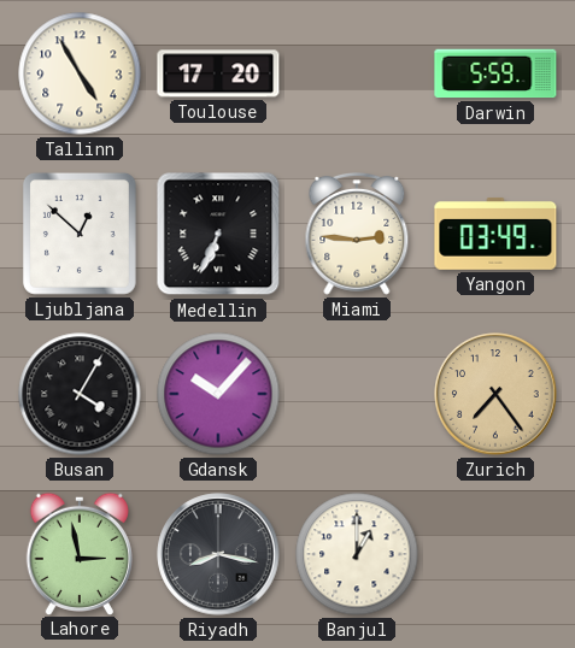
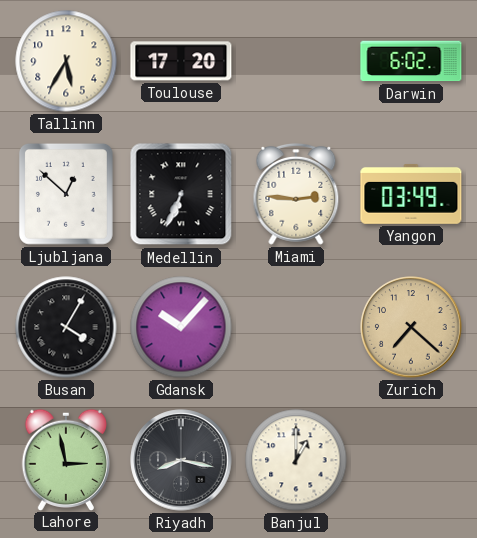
Tallinn: 4:55 -> 5:35
Darwin: 5:59 -> 6:02
Zurich: 7:24 -> 7:22
